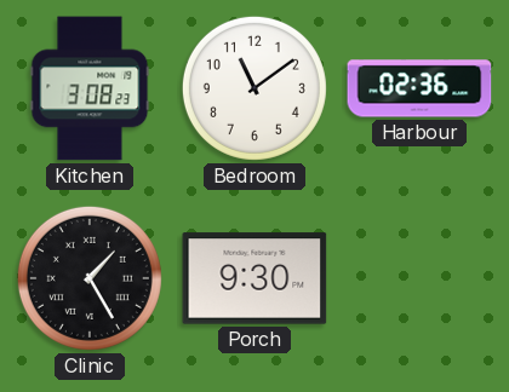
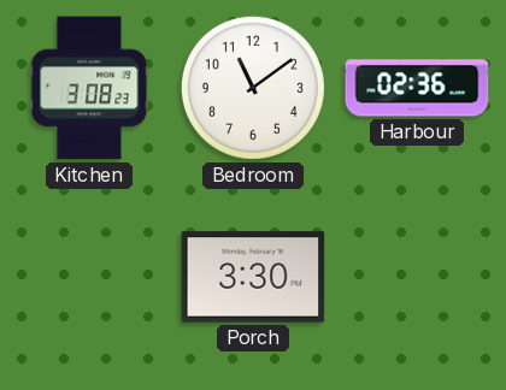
Clinic: 1:25 -> none
Porch: 9:30 -> 3:30
